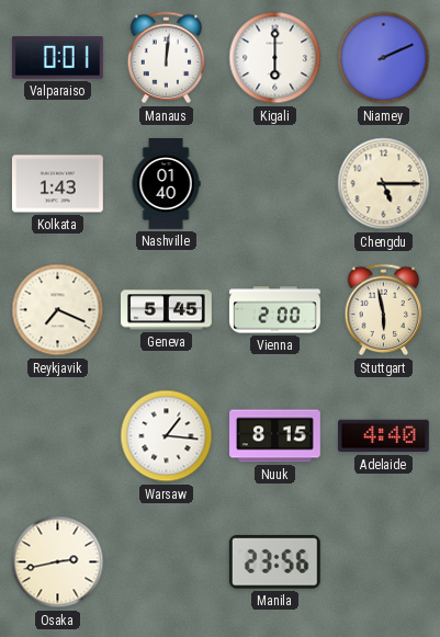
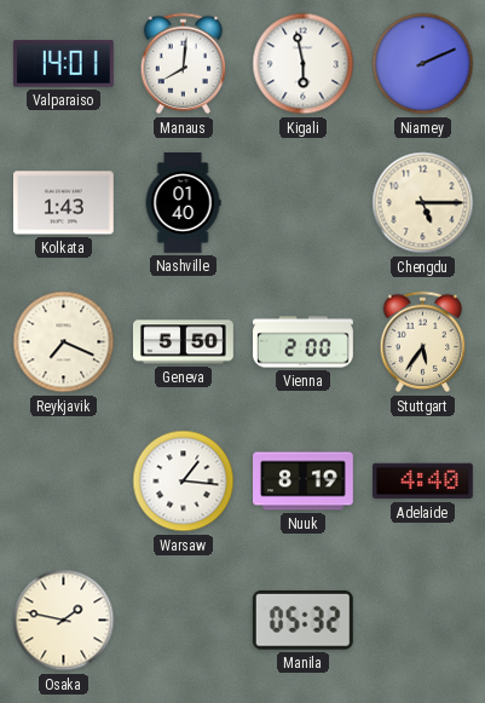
Valparaiso: 0:01 -> 14:01
Manaus: 12:01 -> 8:01
Kigali: 6:00 -> 5:58
Geneva: 5:45 -> 5:50
Stuttgart: 5:58 -> 5:36
Nuuk: 8:15 -> 8:19
Osaka: 2:43 -> 1:47
Manila: 23:56 -> 05:32
